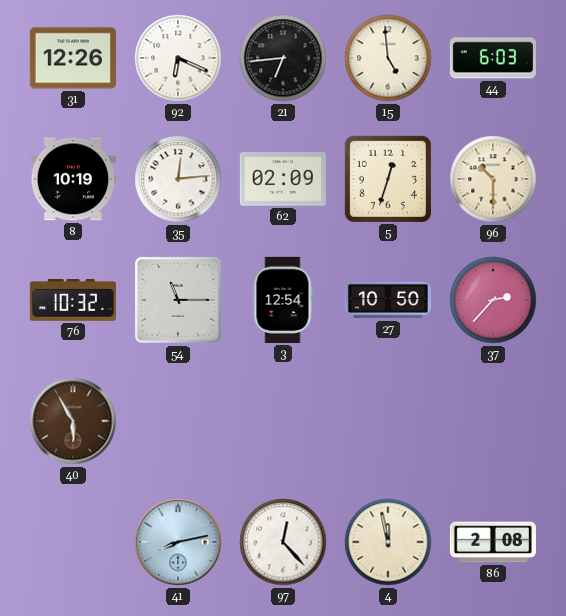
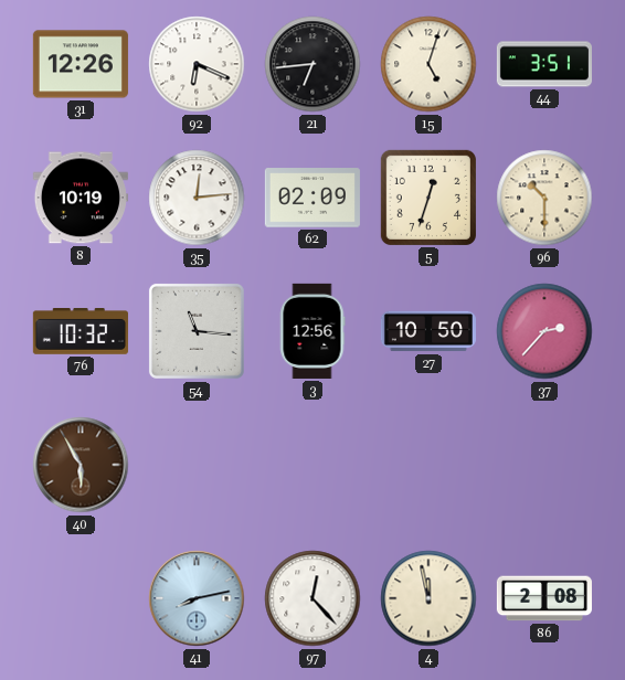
15: 4:59 -> 5:03
44: 6:03 -> 3:51
54: 11:15 -> 11:16
3: 12:54 -> 12:56
